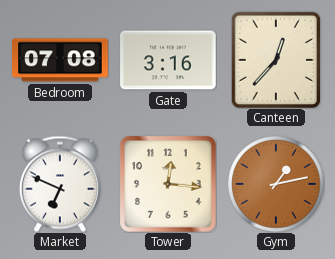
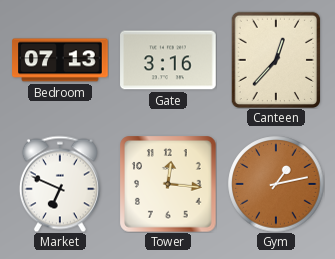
Bedroom: 07:08 -> 07:13
